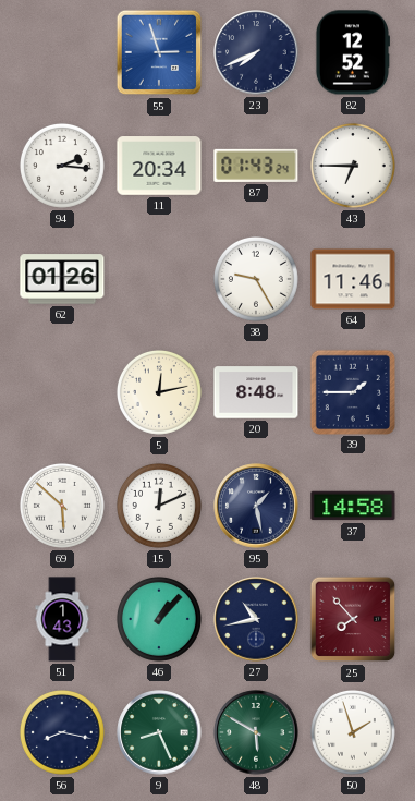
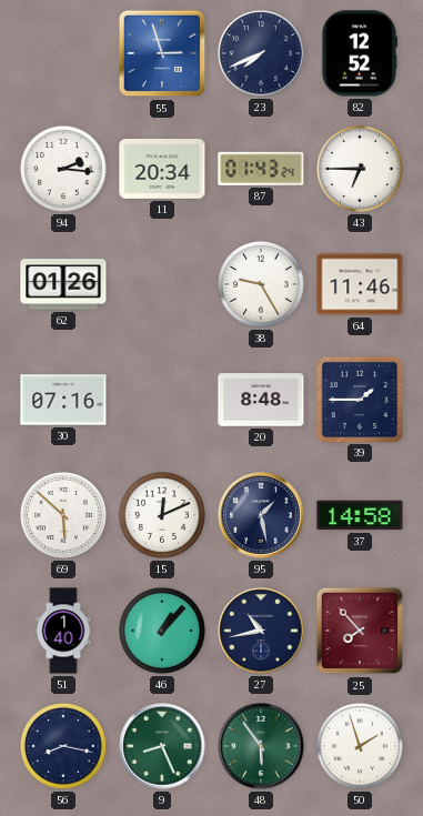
30: none -> 07:16
5: 12:13 -> none
51: 1:43 -> 1:40
48: 5:50 -> 5:54
